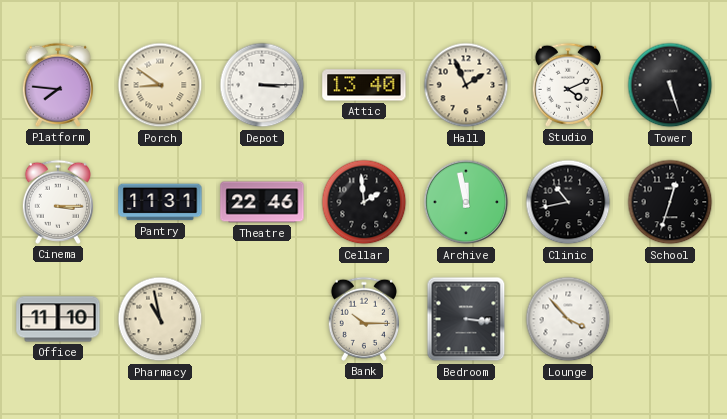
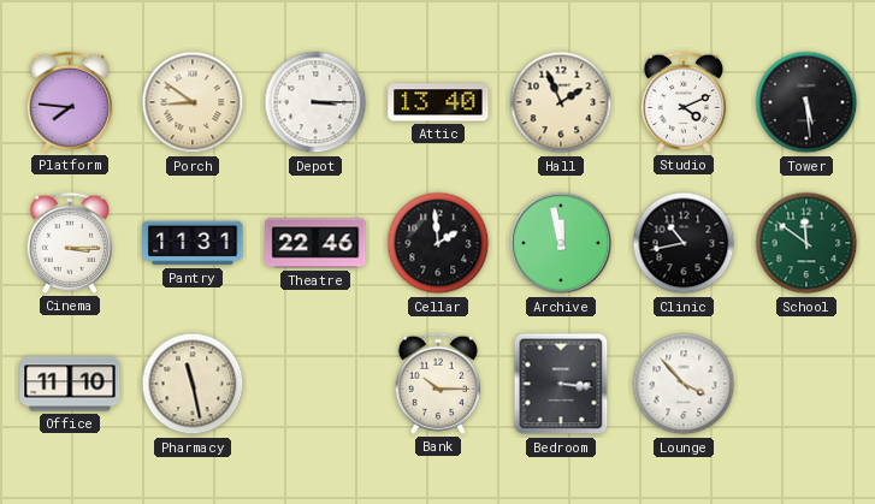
Tower: 5:27 -> 5:29
School: 12:33 -> 11:51
School dial: black -> green
Pharmacy: 10:58 -> 11:28
